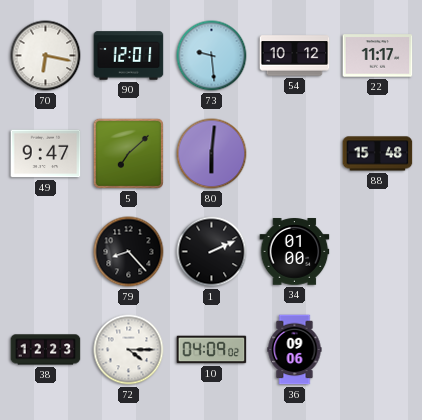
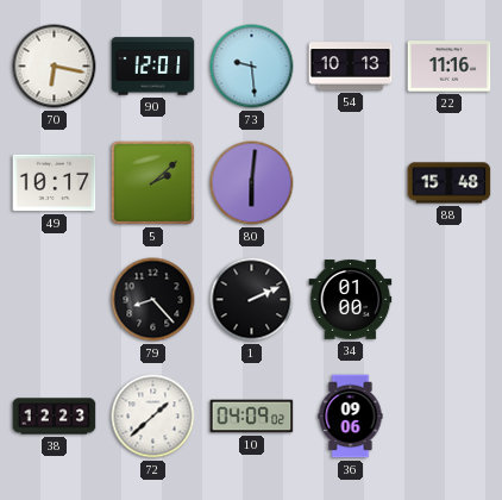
54: 10:12 -> 10:13
22: 11:17 -> 11:16
49: 9:47 -> 10:17
5: 7:08 -> 2:08
72: 4:15 -> 1:38
